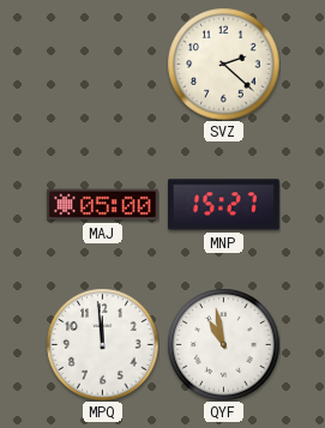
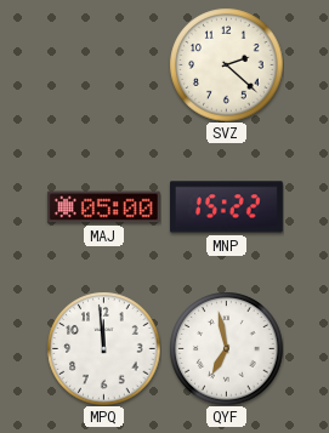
MNP: 15:27 -> 15:22
QYF: 10:58 -> 6:58
